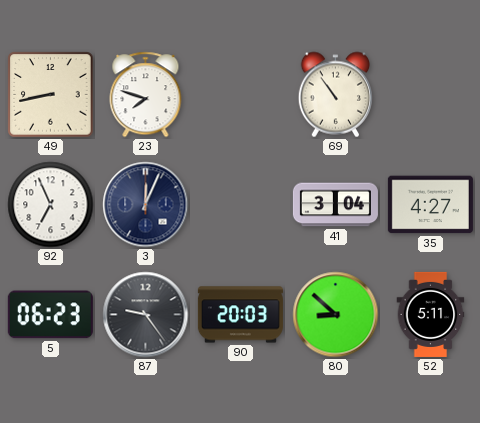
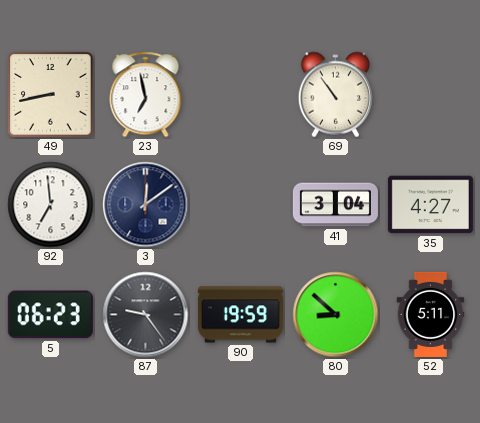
23: 7:48 -> 6:58
92: 6:56 -> 6:59
3: 12:04 -> 12:09
90: 20:03 -> 19:59
